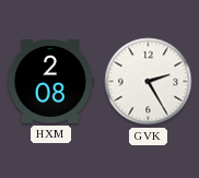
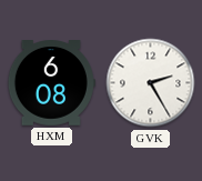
HXM: 2:08 -> 6:08
